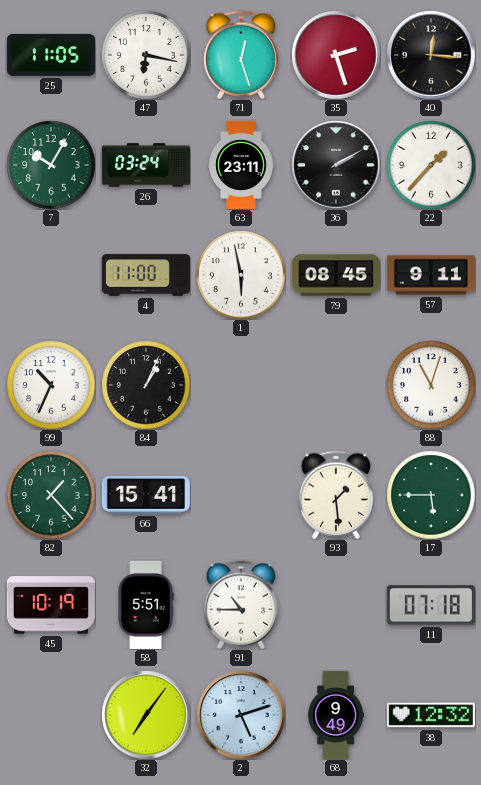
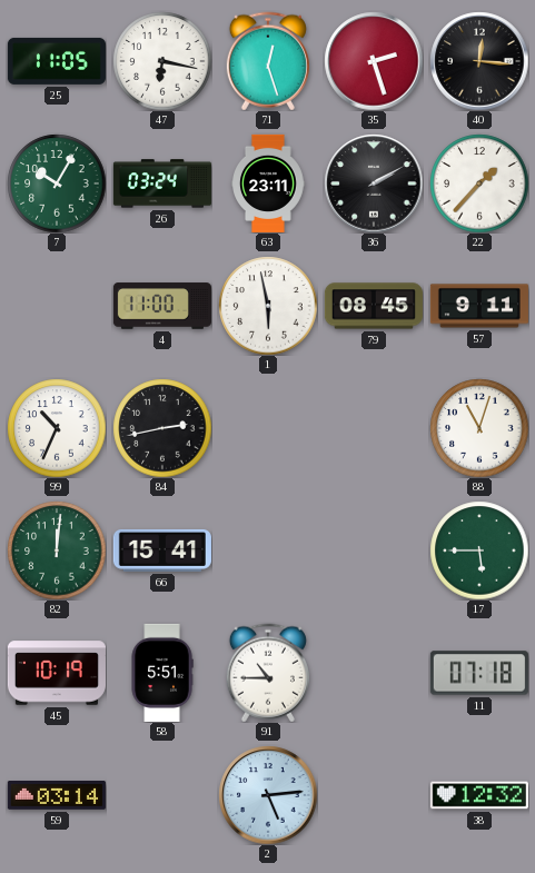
84: 1:04 -> 2:43
82: 1:23 -> 12:01
93: 1:29 -> none
59: none -> 03:14
32: 7:06 -> none
2: 5:12 -> 5:14
68: 9:49 -> none
